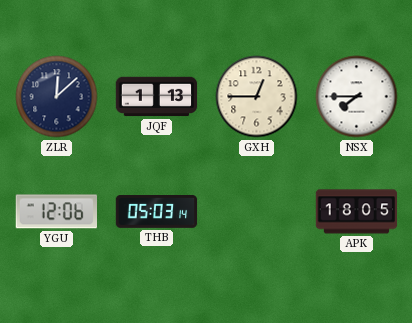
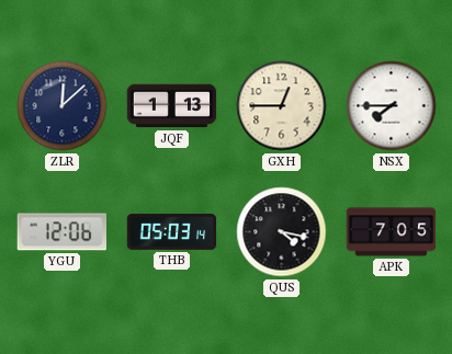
QUS: none -> 4:17
APK: 18:05 -> 7:05
